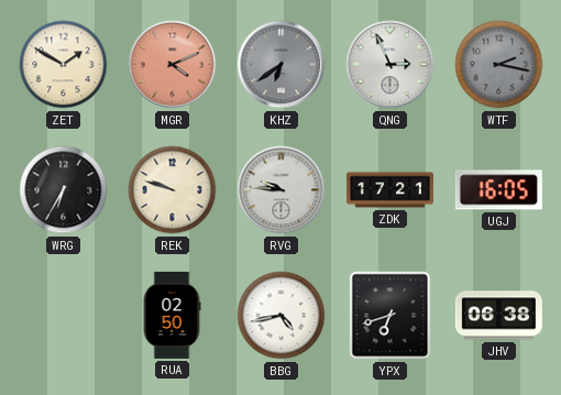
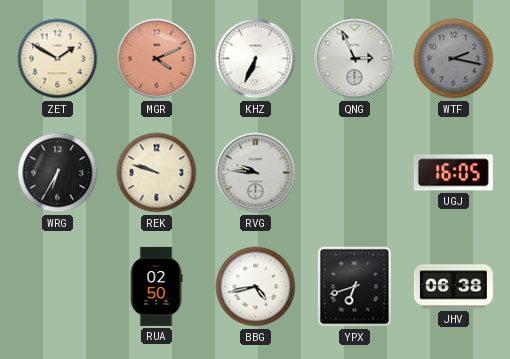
KHZ: 6:39 -> 6:34
KHZ dial: grey -> white
ZDK: 17:21 -> none
